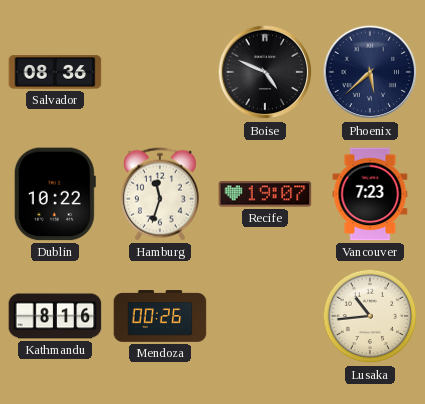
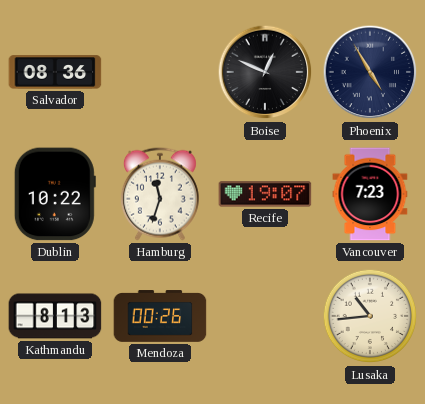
Boise: 4:49 -> 12:49
Phoenix: 5:38 -> 4:55
Kathmandu: 8:16 -> 8:13
